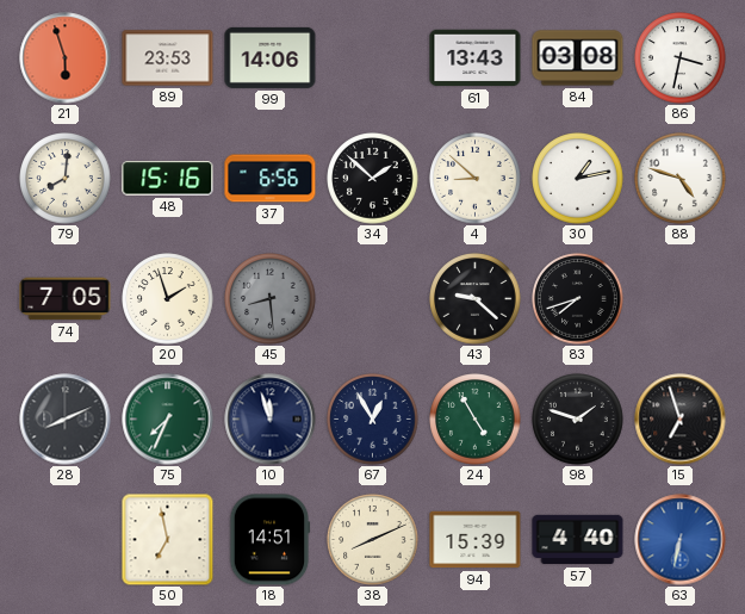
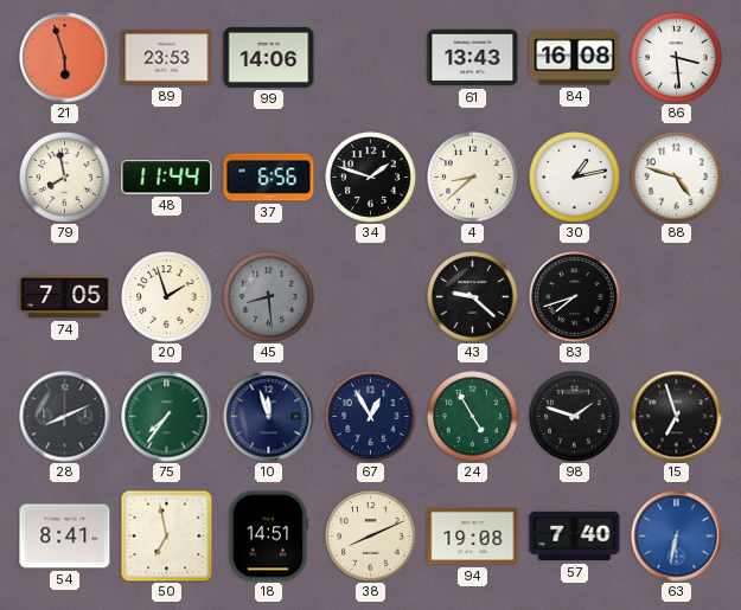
84: 03:08 -> 16:08
86: 3:32 -> 3:29
79: 8:01 -> 7:58
48: 15:16 -> 11:44
34: 1:52 -> 1:48
4: 8:52 -> 8:38
75: 7:34 -> 7:36
54: none -> 8:41
94: 15:39 -> 19:08
57: 4:40 -> 7:40
